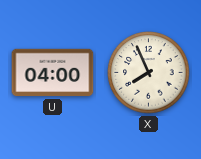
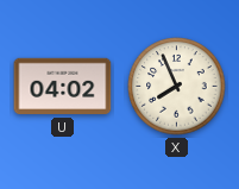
U: 04:00 -> 04:02
